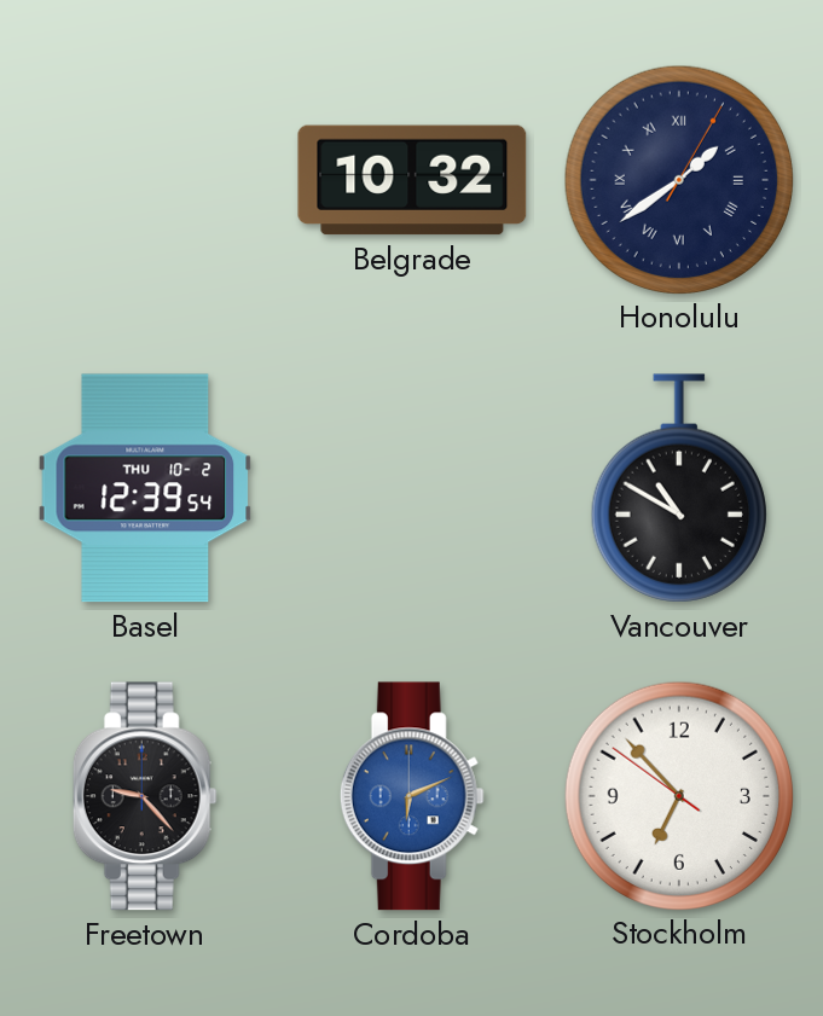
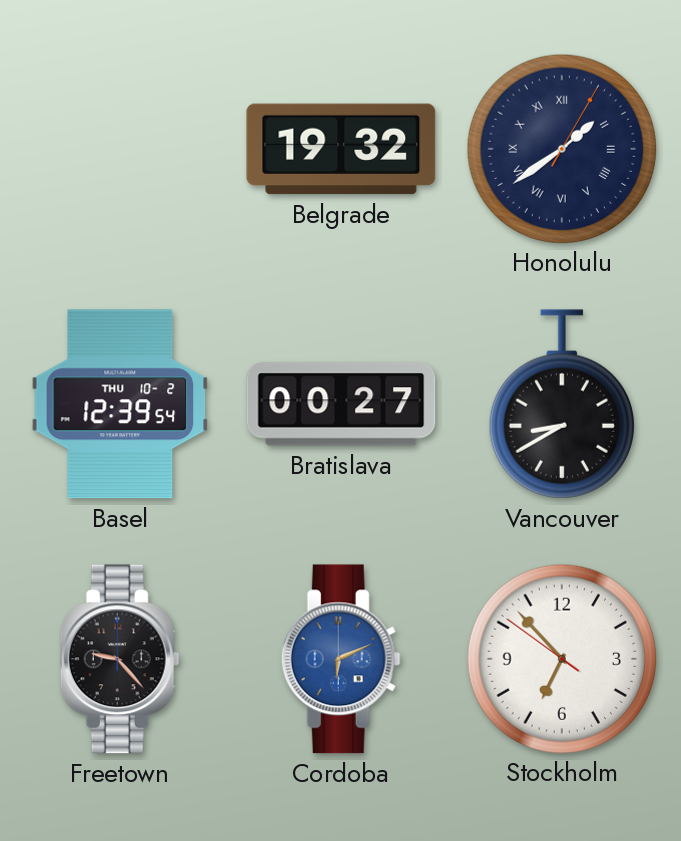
Belgrade: 10:32 -> 19:32
Bratislava: none -> 00:27
Vancouver: 10:50 -> 8:40
